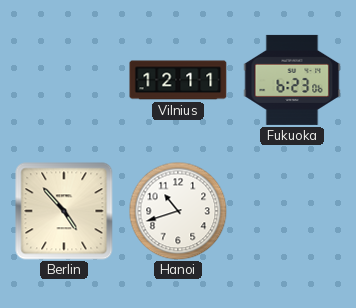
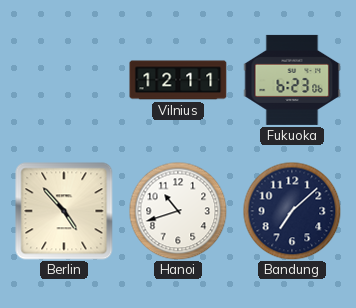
Bandung: none -> 7:08
